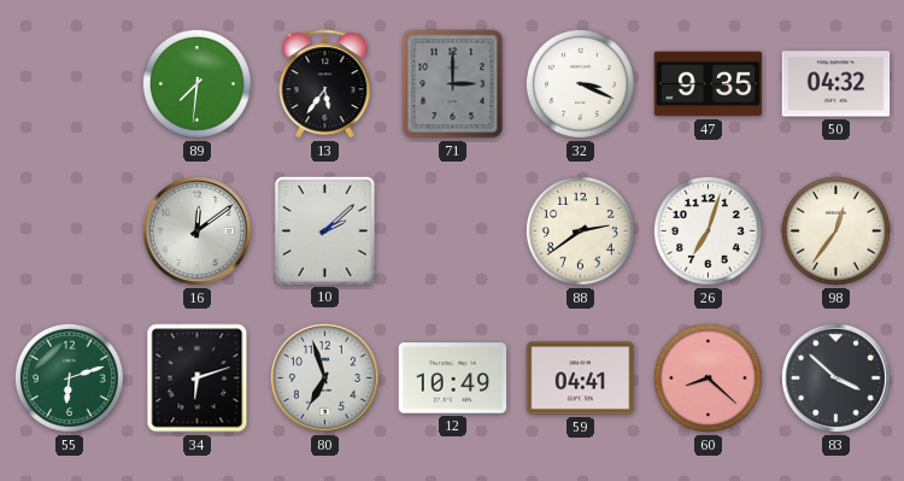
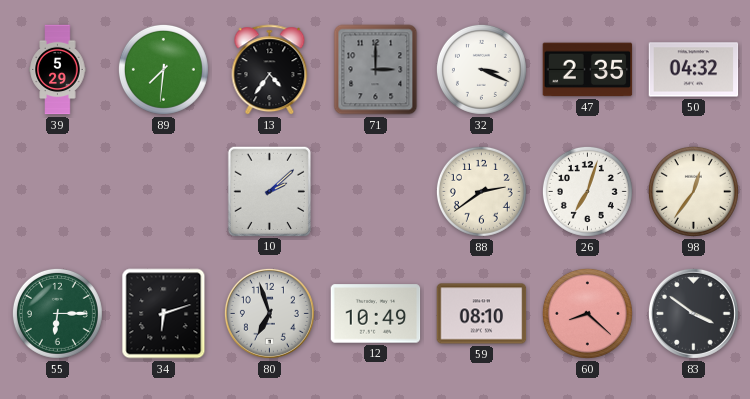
39: none -> 5:29
13: 5:36 -> 4:36
47: 9:35 -> 2:35
16: 12:09 -> none
55: 6:12 -> 6:15
59: 04:41 -> 08:10
83: 3:52 -> 3:51
